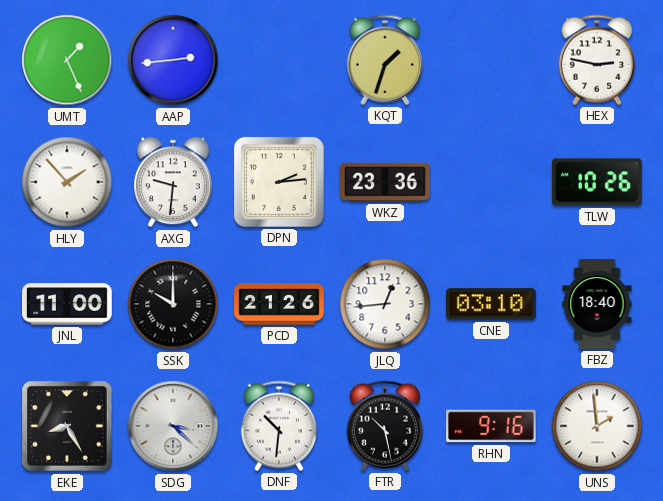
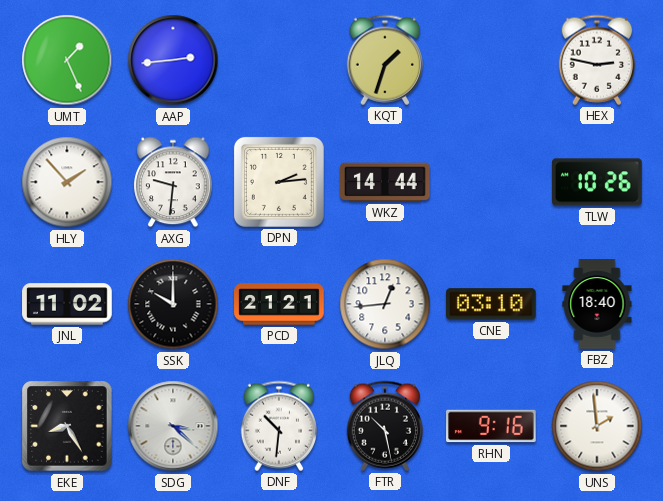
WKZ: 23:36 -> 14:44
JNL: 11:00 -> 11:02
PCD: 21:26 -> 21:21
